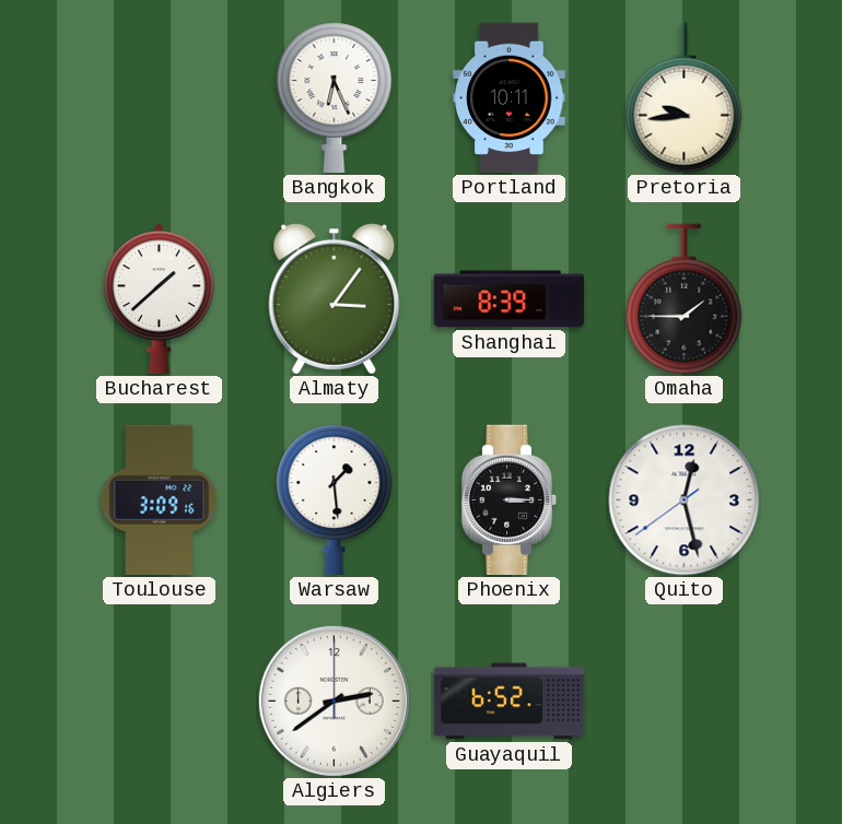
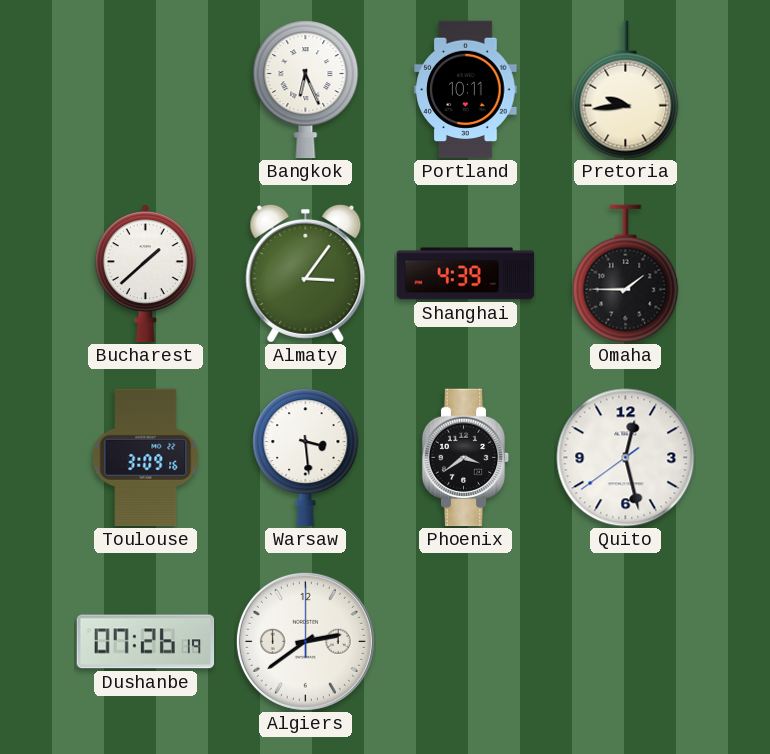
Shanghai: 8:39 -> 4:39
Warsaw: 1:29 -> 3:29
Phoenix: 3:15 -> 3:39
Dushanbe: none -> 07:26
Guayaquil: 6:52 -> none
